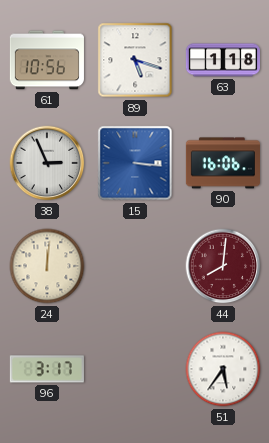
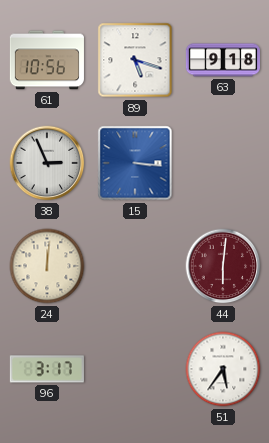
63: 1:18 -> 9:18
90: 16:06 -> none
44: 8:01 -> 6:01
